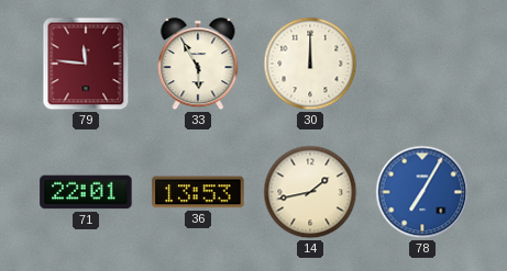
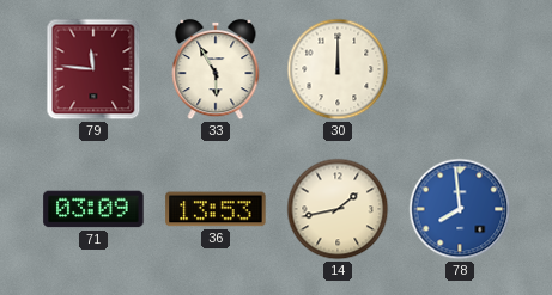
71: 22:01 -> 03:09
78: 7:05 -> 7:59
